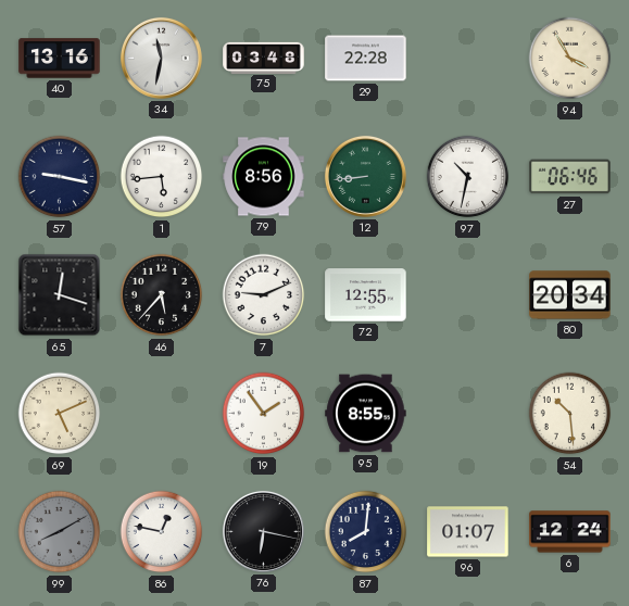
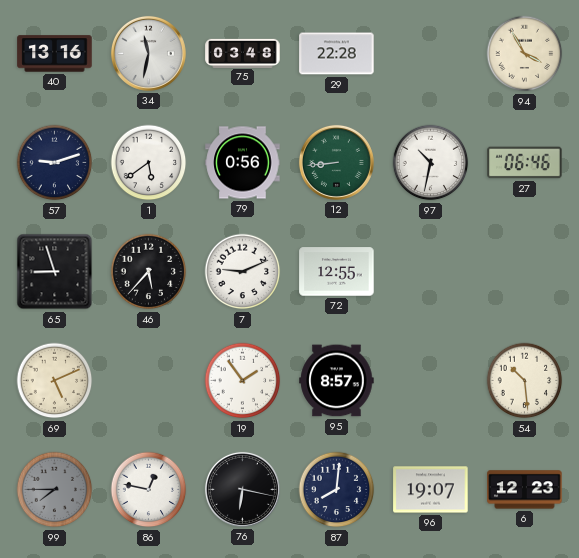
57: 9:17 -> 9:12
1: 5:44 -> 5:39
79: 8:56 -> 0:56
65: 12:18 -> 8:57
80: 20:34 -> none
95: 8:55 -> 8:57
99: 8:10 -> 7:45
96: 01:07 -> 19:07
6: 12:24 -> 12:23
